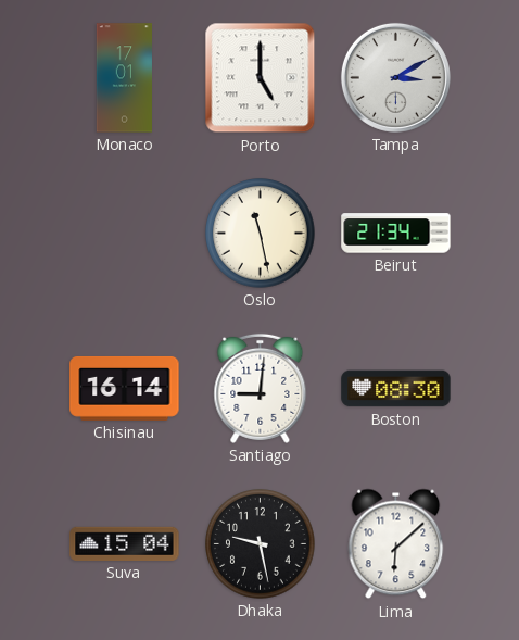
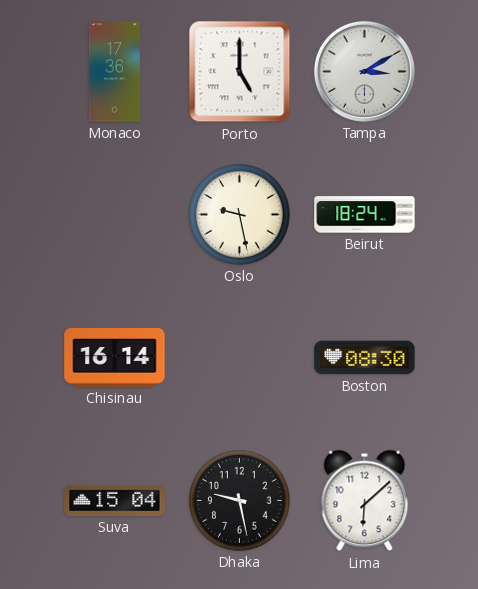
Monaco: 17:01 -> 17:36
Oslo: 11:28 -> 9:28
Beirut: 21:34 -> 18:24
Santiago: 9:01 -> none
